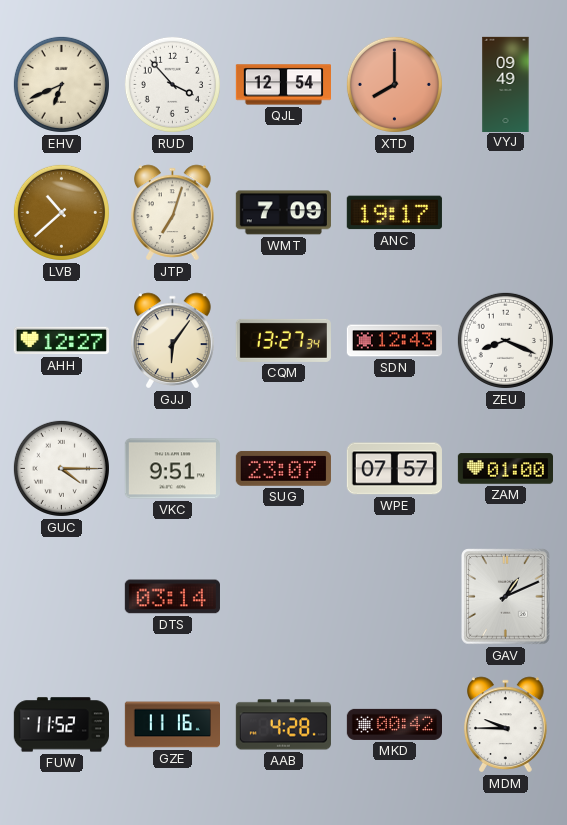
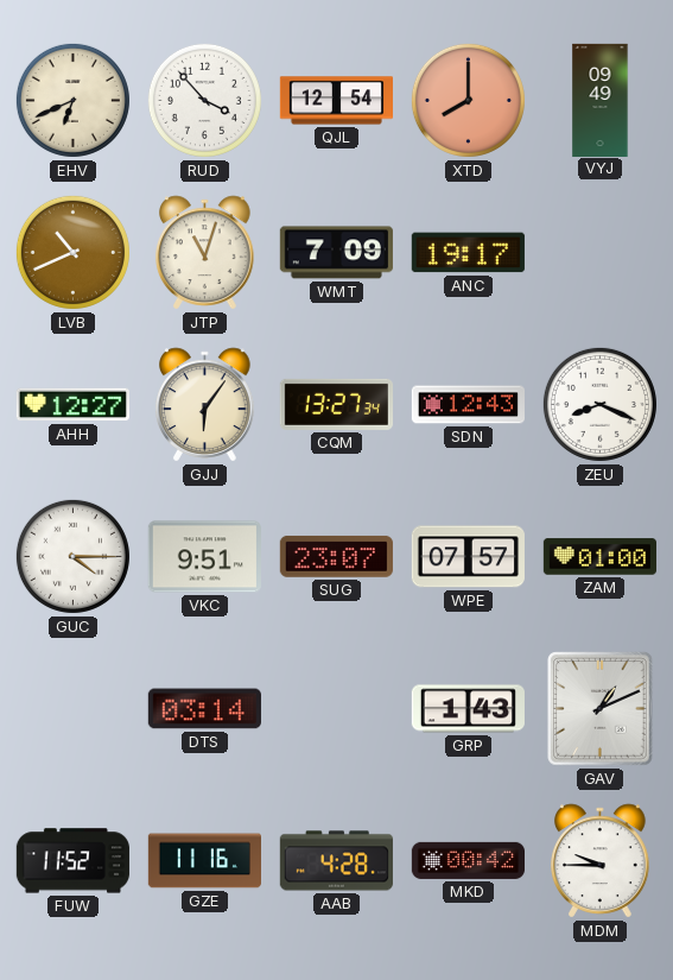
LVB: 10:38 -> 10:41
JTP: 7:03 -> 11:03
GRP: none -> 1:43
